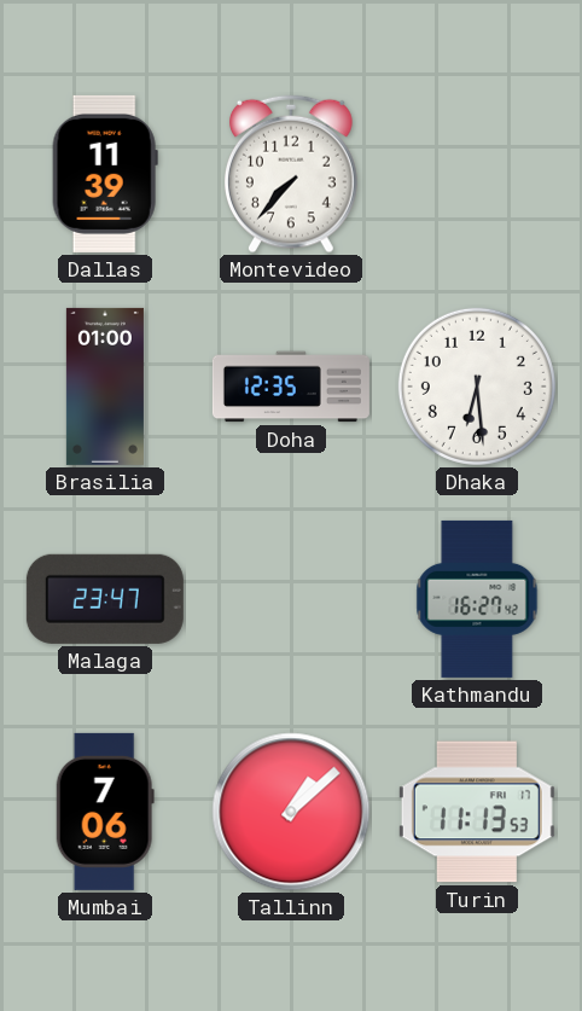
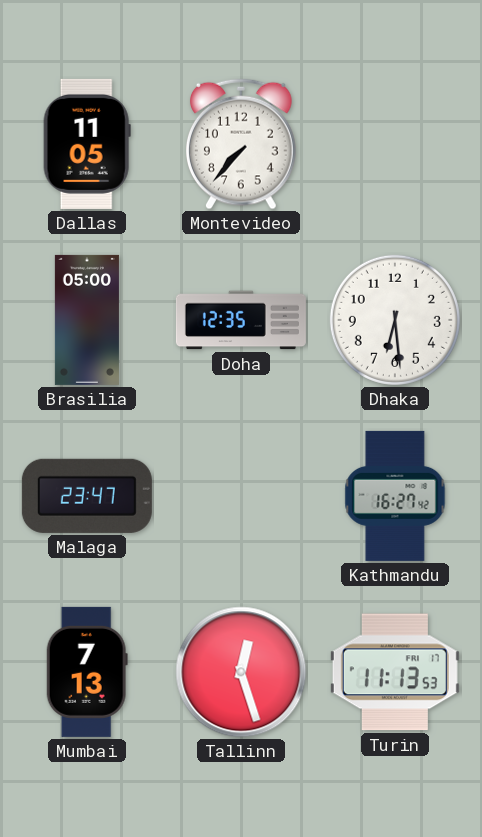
Dallas: 11:39 -> 11:05
Brasilia: 01:00 -> 05:00
Mumbai: 7:06 -> 7:13
Tallinn: 1:08 -> 12:27
